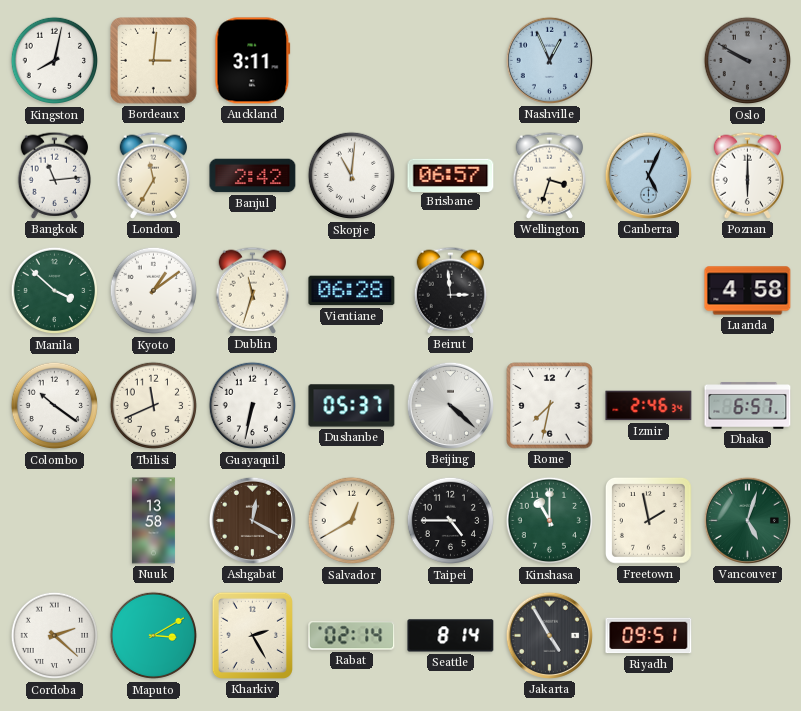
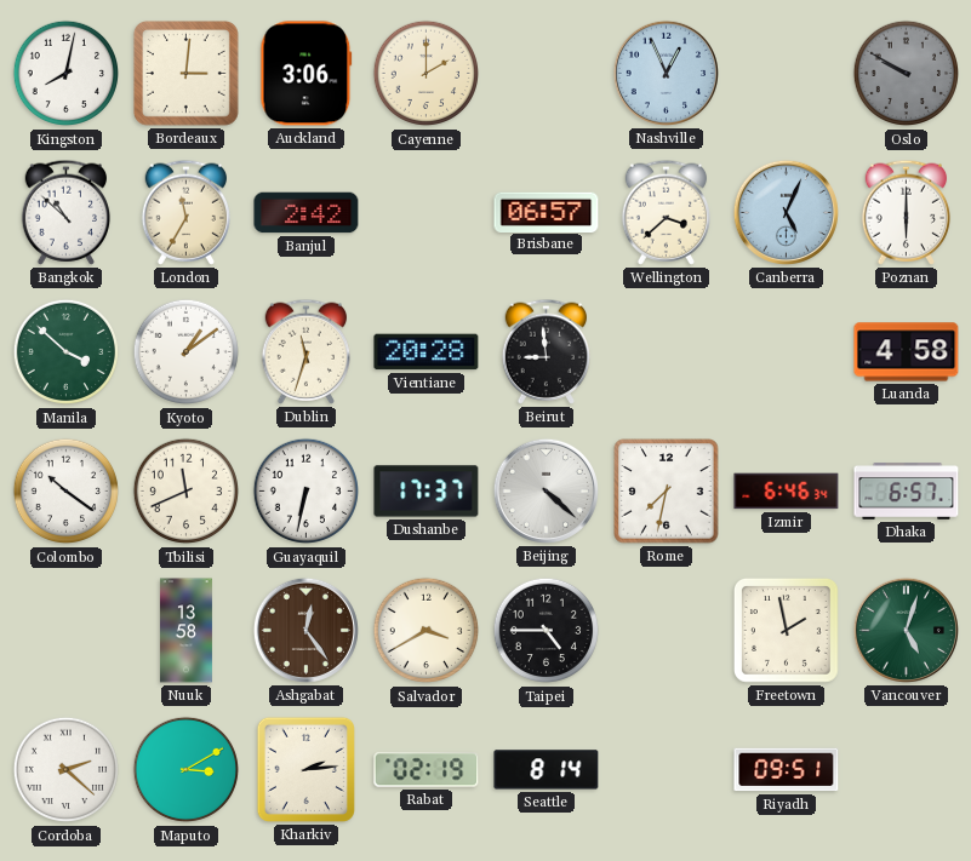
Auckland: 3:11 -> 3:06
Cayenne: none -> 2:00
Bangkok: 11:14 -> 10:52
Skopje: 11:01 -> none
Wellington: 3:33 -> 3:38
Vientiane: 06:28 -> 20:28
Beirut: 2:59 -> 8:59
Dushanbe: 05:37 -> 17:37
Izmir: 2:46 -> 6:46
Ashgabat: 12:20 -> 12:24
Salvador: 12:40 -> 3:40
Kinshasa: 11:00 -> none
Kharkiv: 2:25 -> 2:14
Rabat: 02:14 -> 02:19
Jakarta: 4:55 -> none
